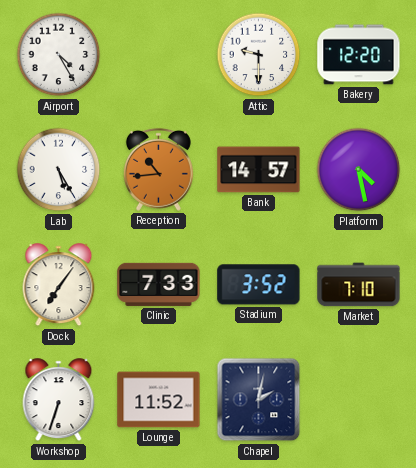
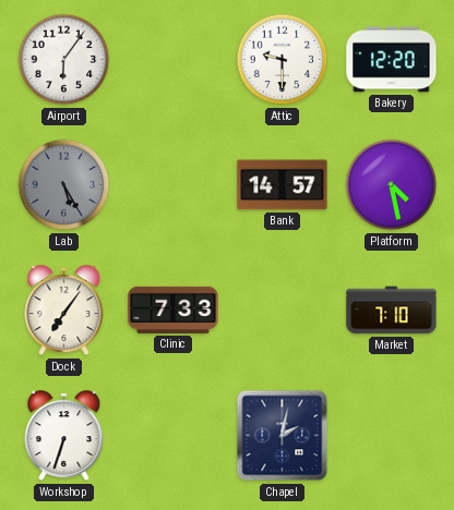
Airport: 4:25 -> 6:06
Lab dial: white -> grey
Reception: 10:44 -> none
Stadium: 3:52 -> none
Lounge: 11:52 -> none
